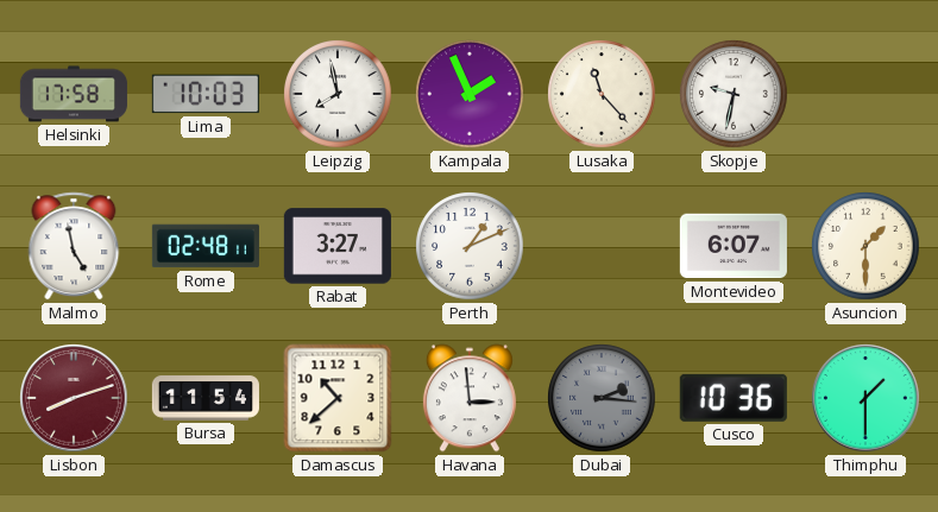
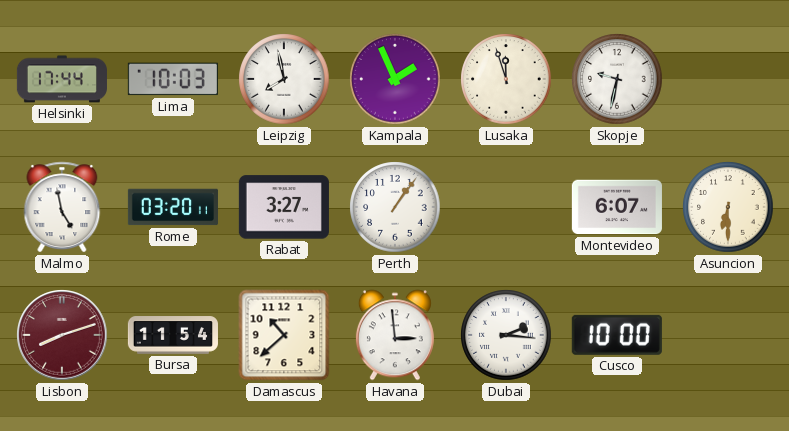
Helsinki: 17:58 -> 17:44
Lusaka: 11:23 -> 11:57
Rome: 02:48 -> 03:20
Perth: 1:11 -> 1:06
Asuncion: 1:30 -> 6:30
Dubai dial: grey -> white
Cusco: 10:36 -> 10:00
Thimphu: 1:30 -> none
